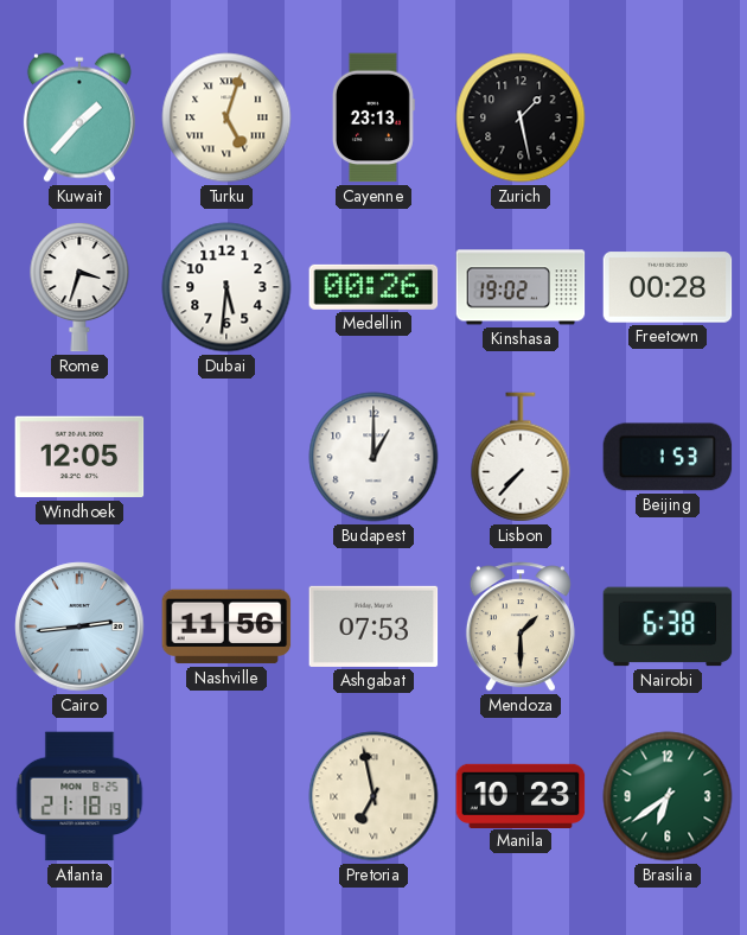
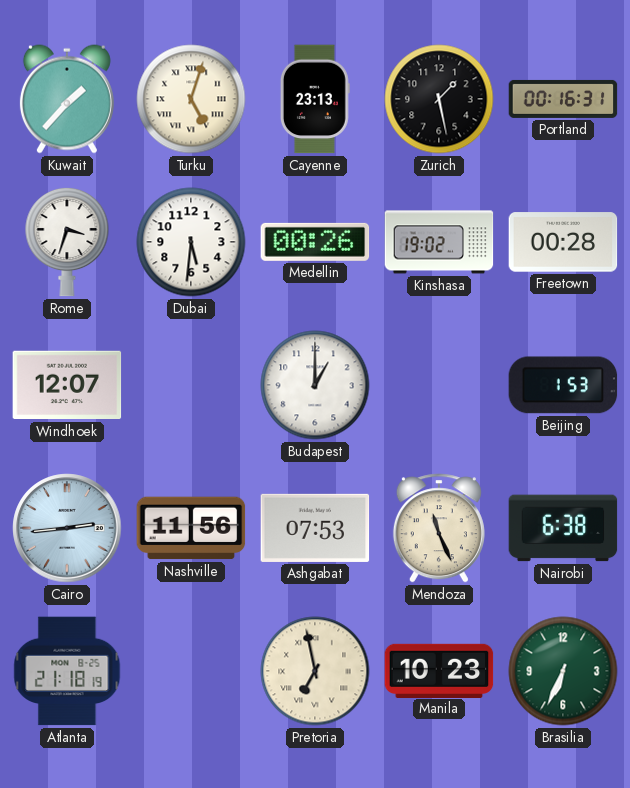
Portland: none -> 00:16
Windhoek: 12:05 -> 12:07
Lisbon: 7:37 -> none
Mendoza: 1:30 -> 11:26
Brasilia: 6:39 -> 6:34
